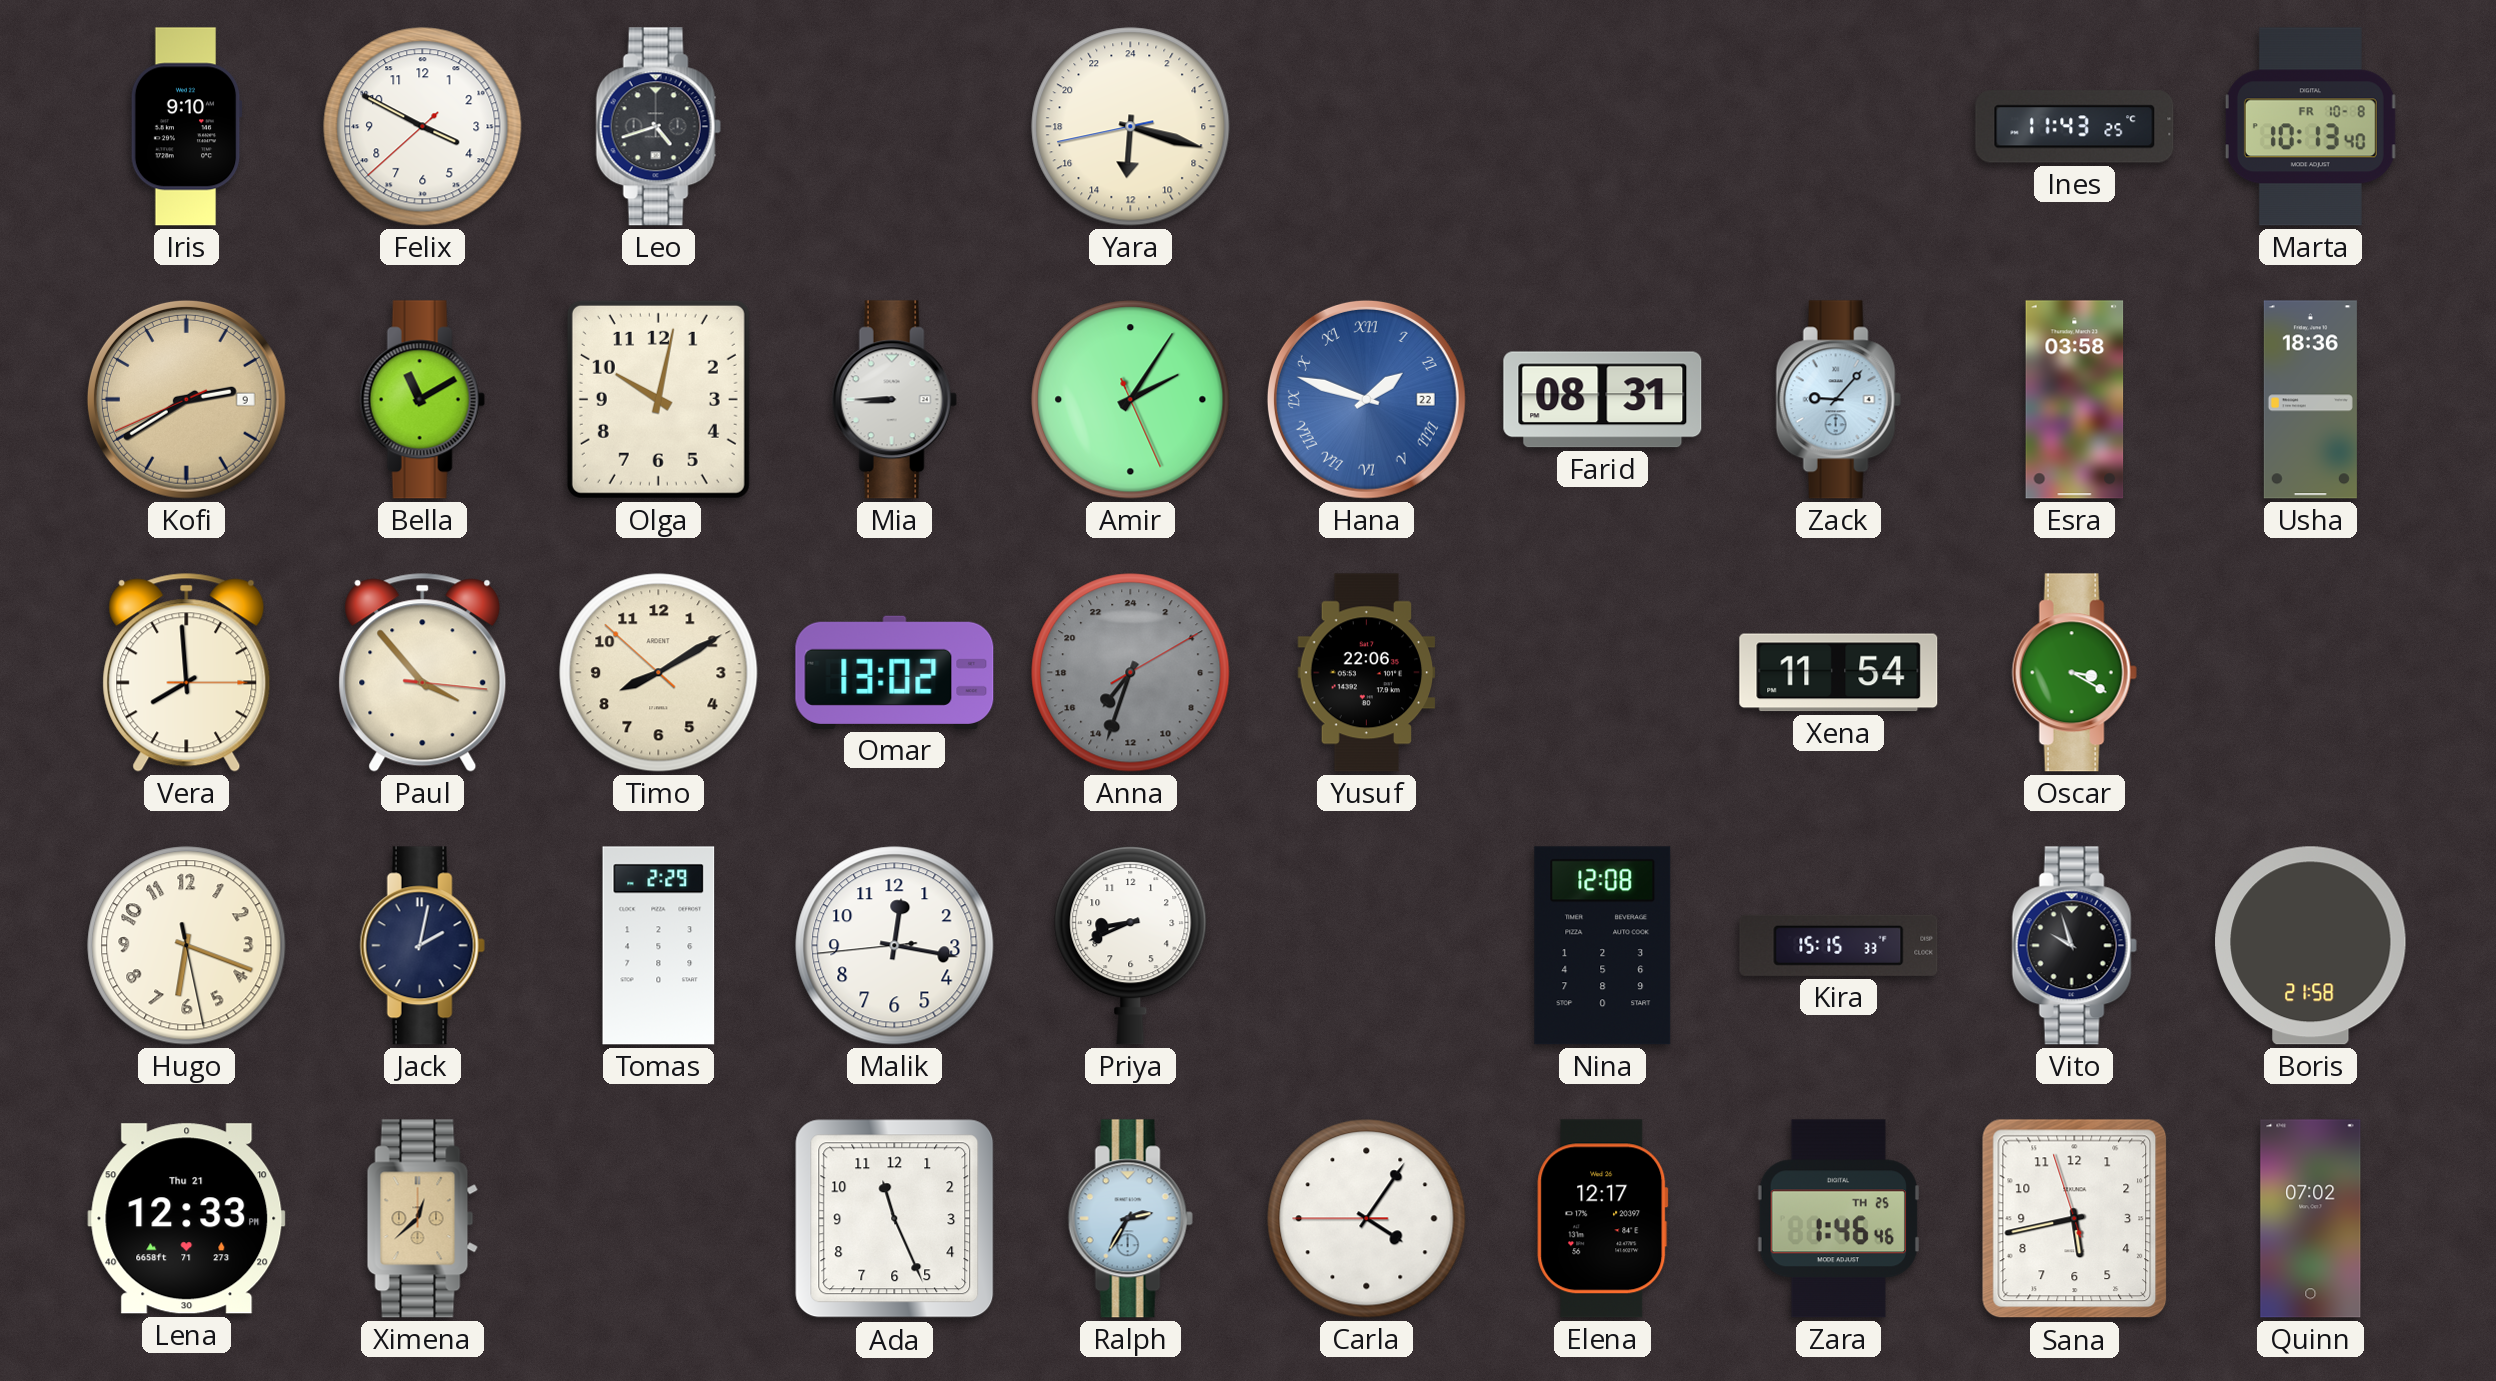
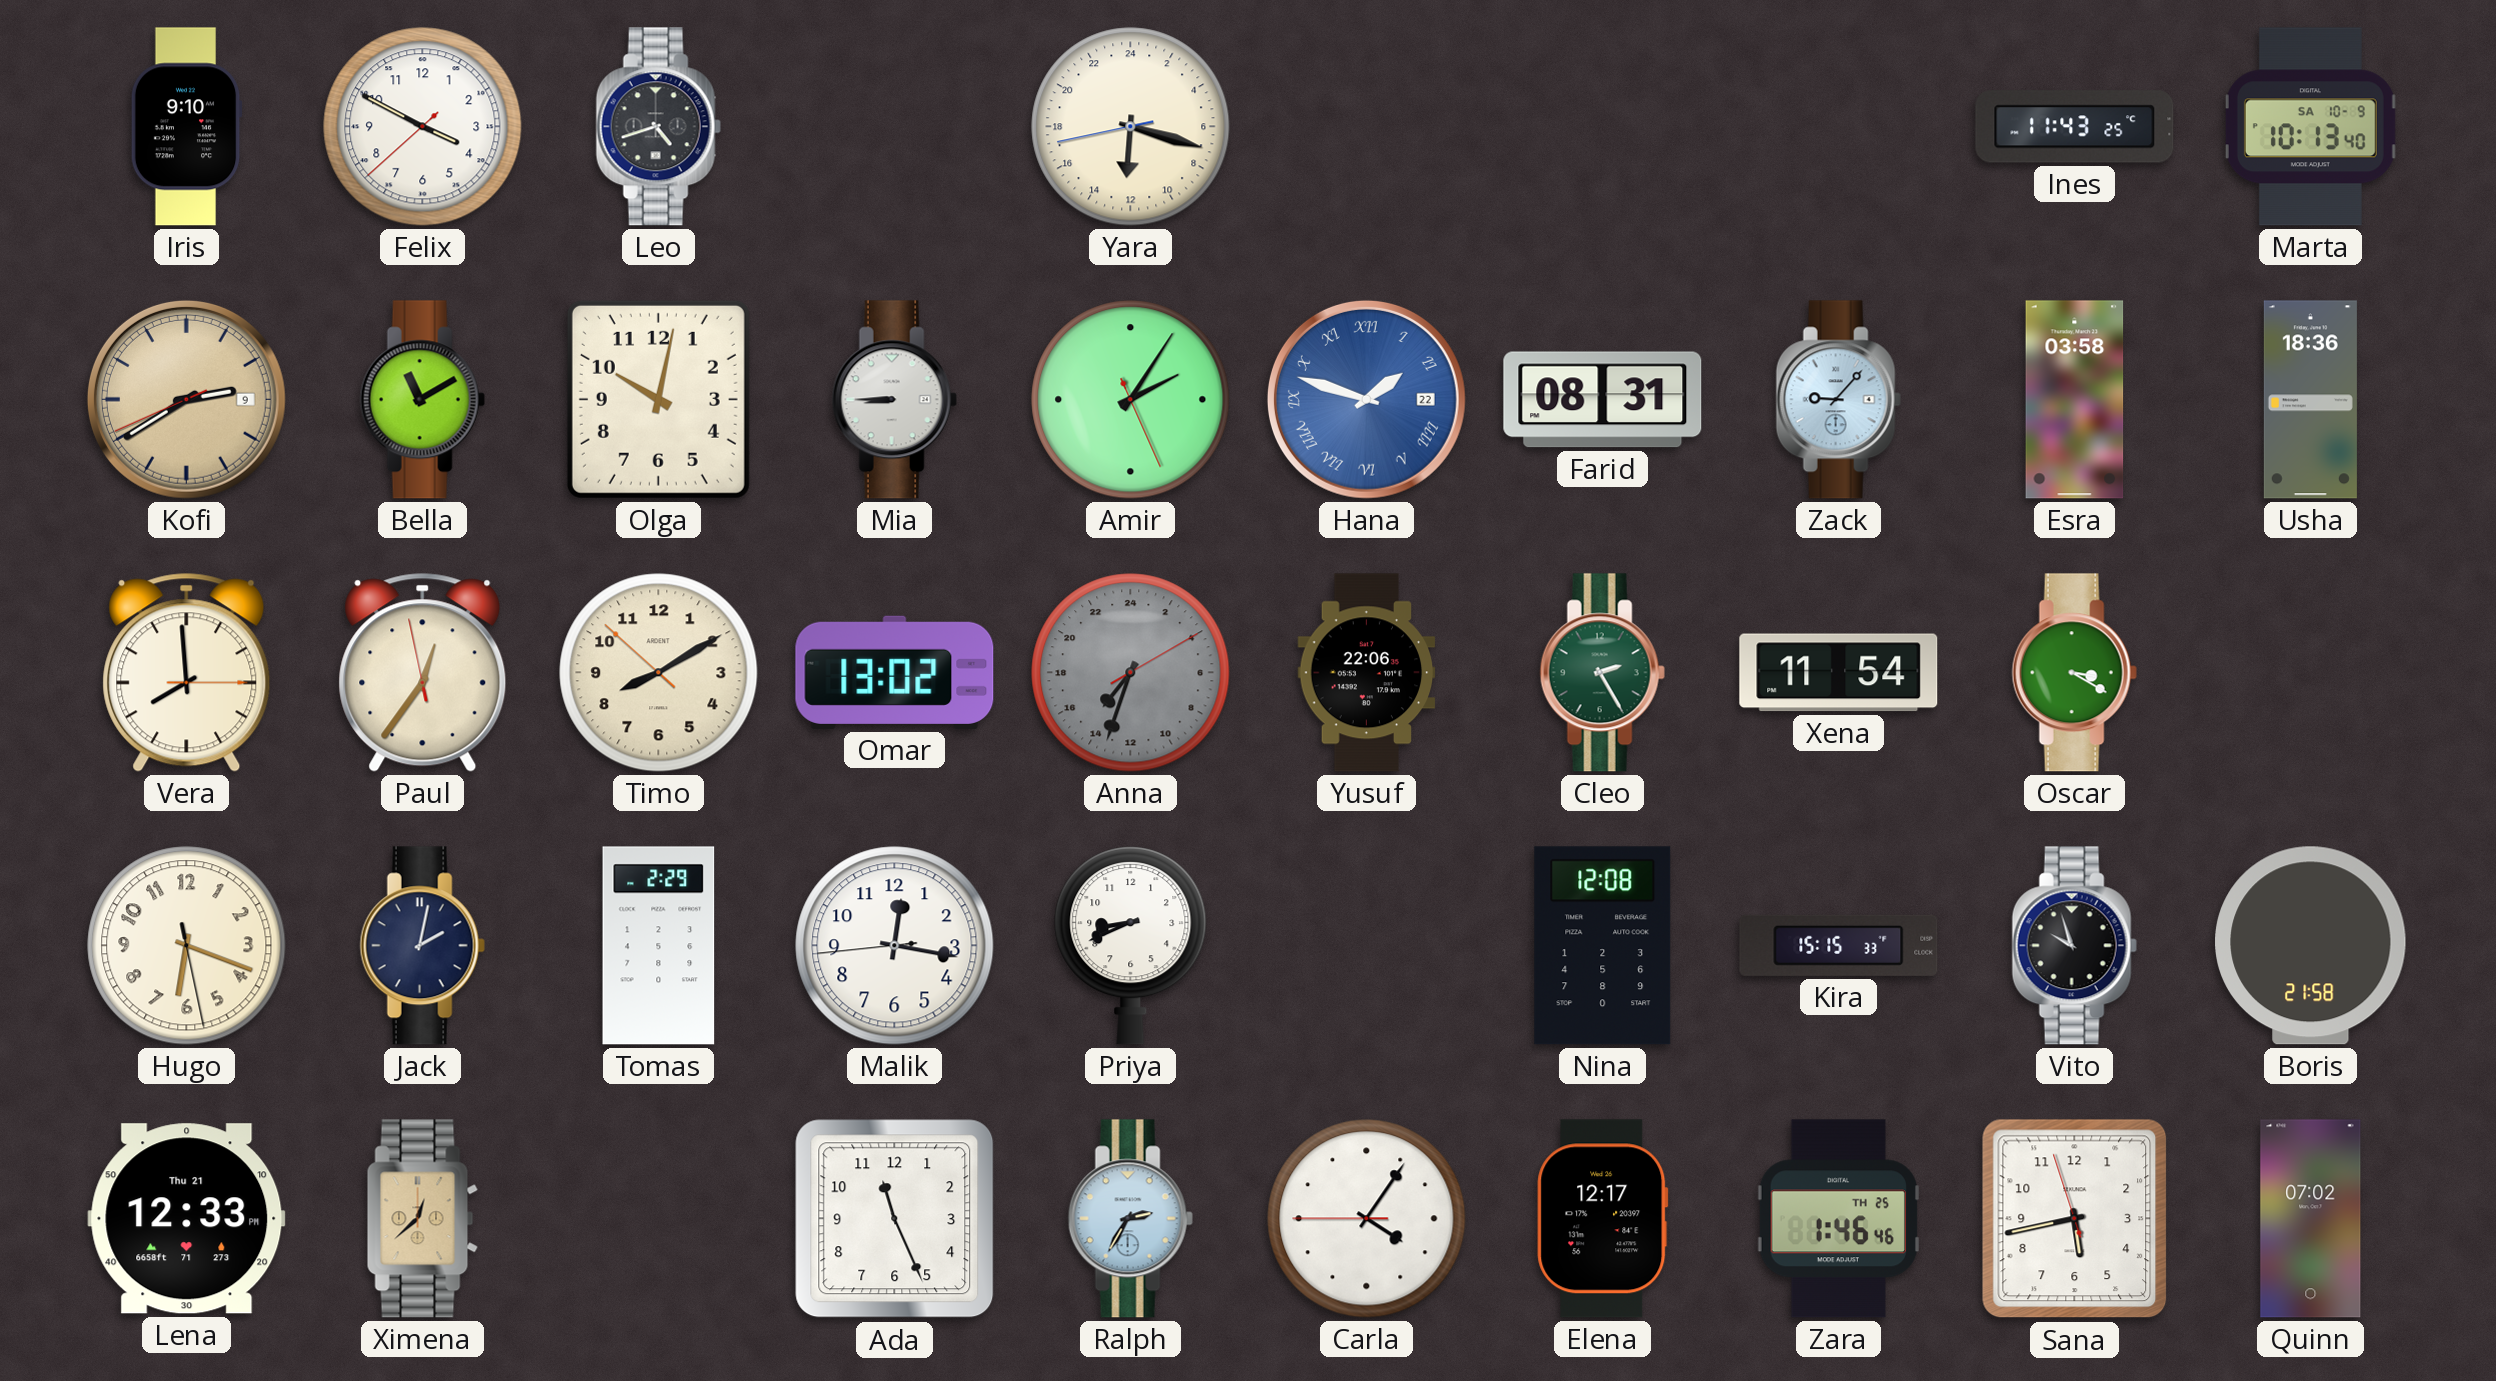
Marta date: FR 10-8 -> SA 10-9
Paul: 3:53 -> 12:35
Cleo: none -> 2:25
